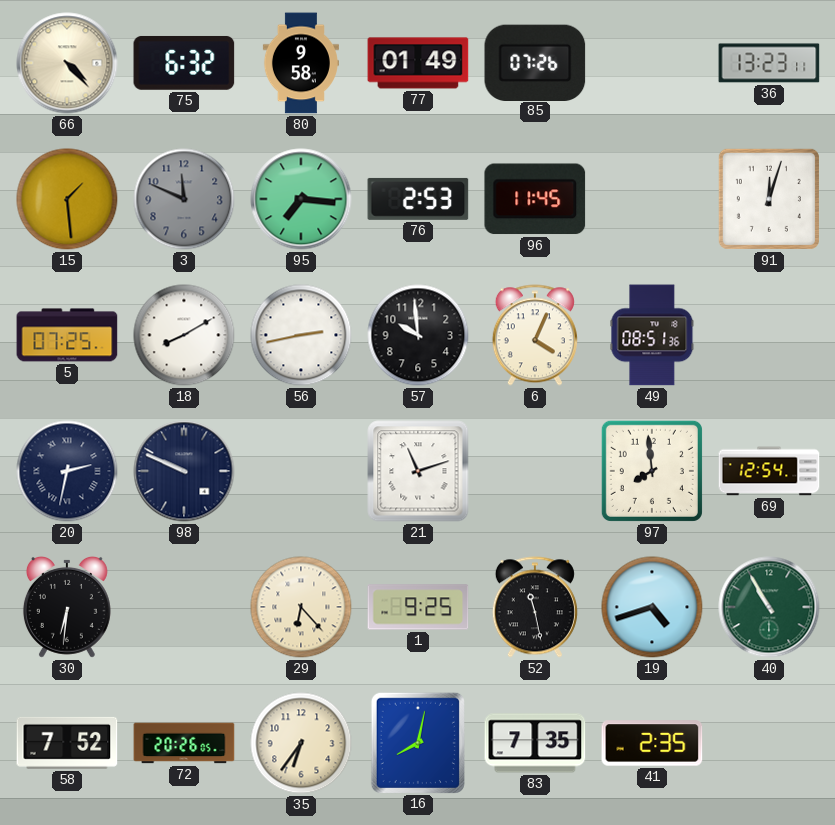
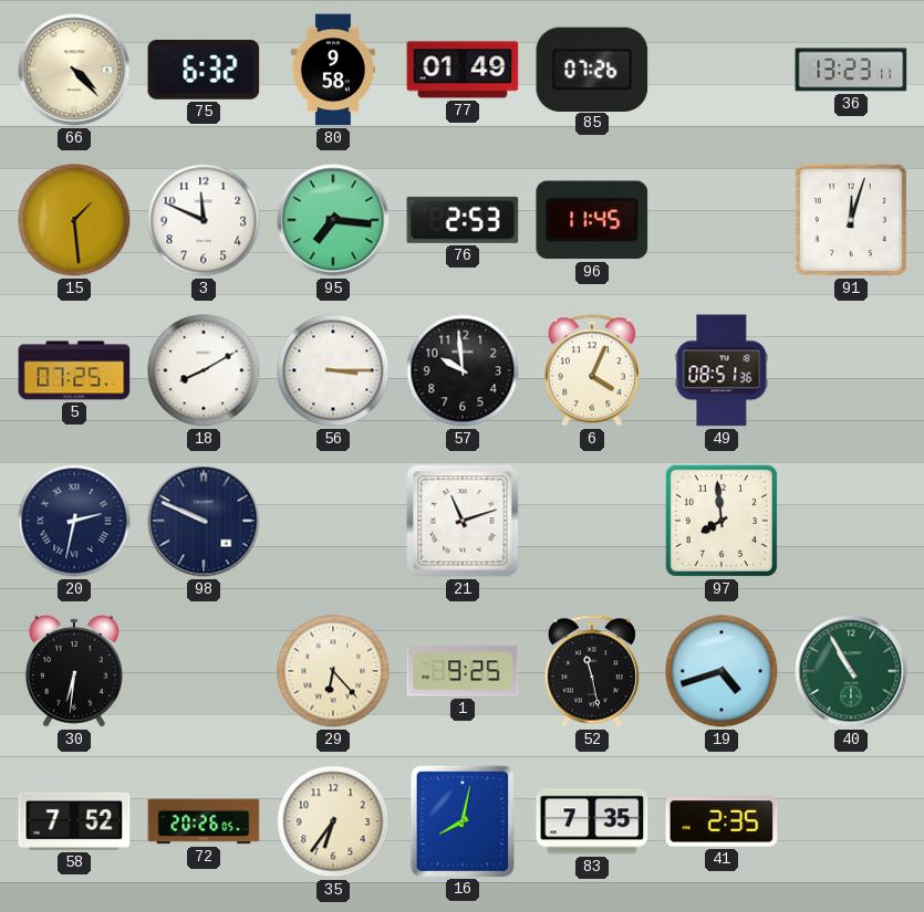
3 dial: grey -> white
56: 2:43 -> 3:15
69: 12:54 -> none
